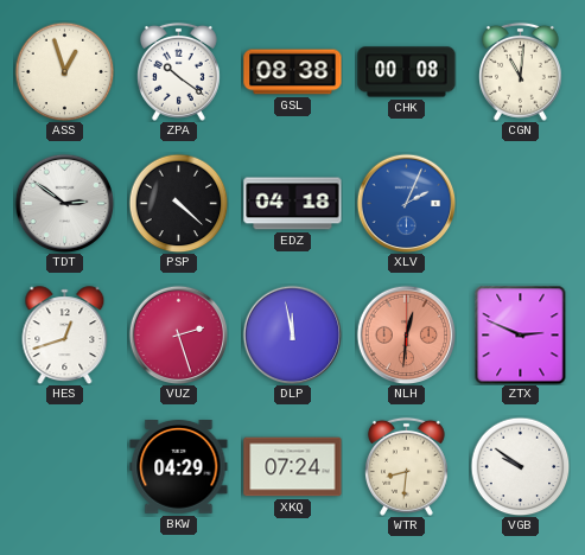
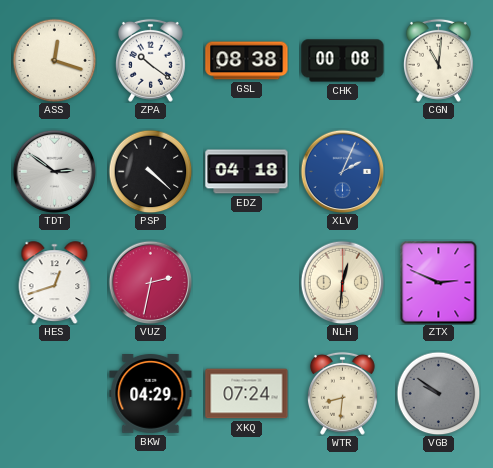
ASS: 12:57 -> 12:18
VUZ: 2:27 -> 2:32
DLP: 11:58 -> none
NLH dial: salmon -> cream
VGB dial: white -> grey
